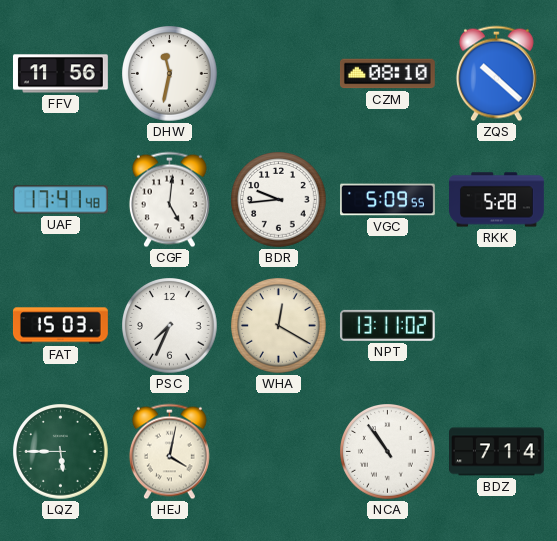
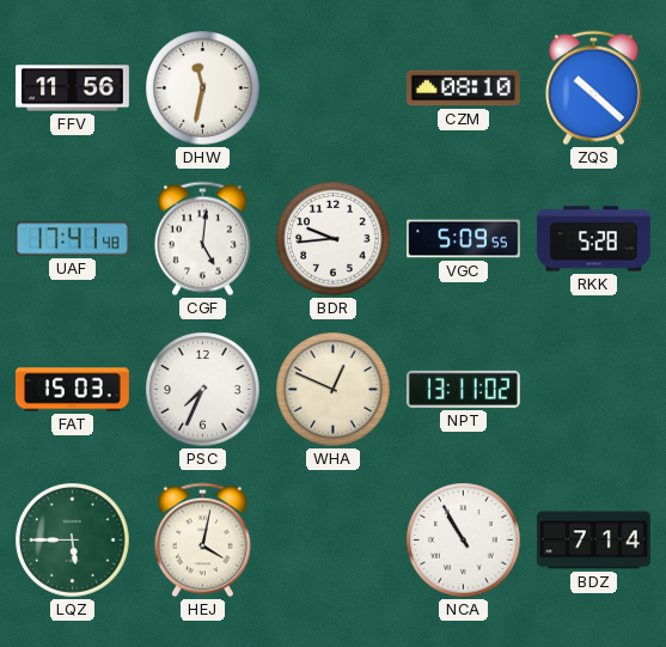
WHA: 12:20 -> 12:49
NCA: 10:54 -> 10:55
